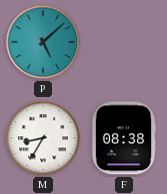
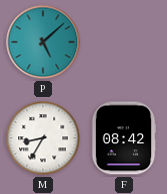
F: 08:38 -> 08:42
